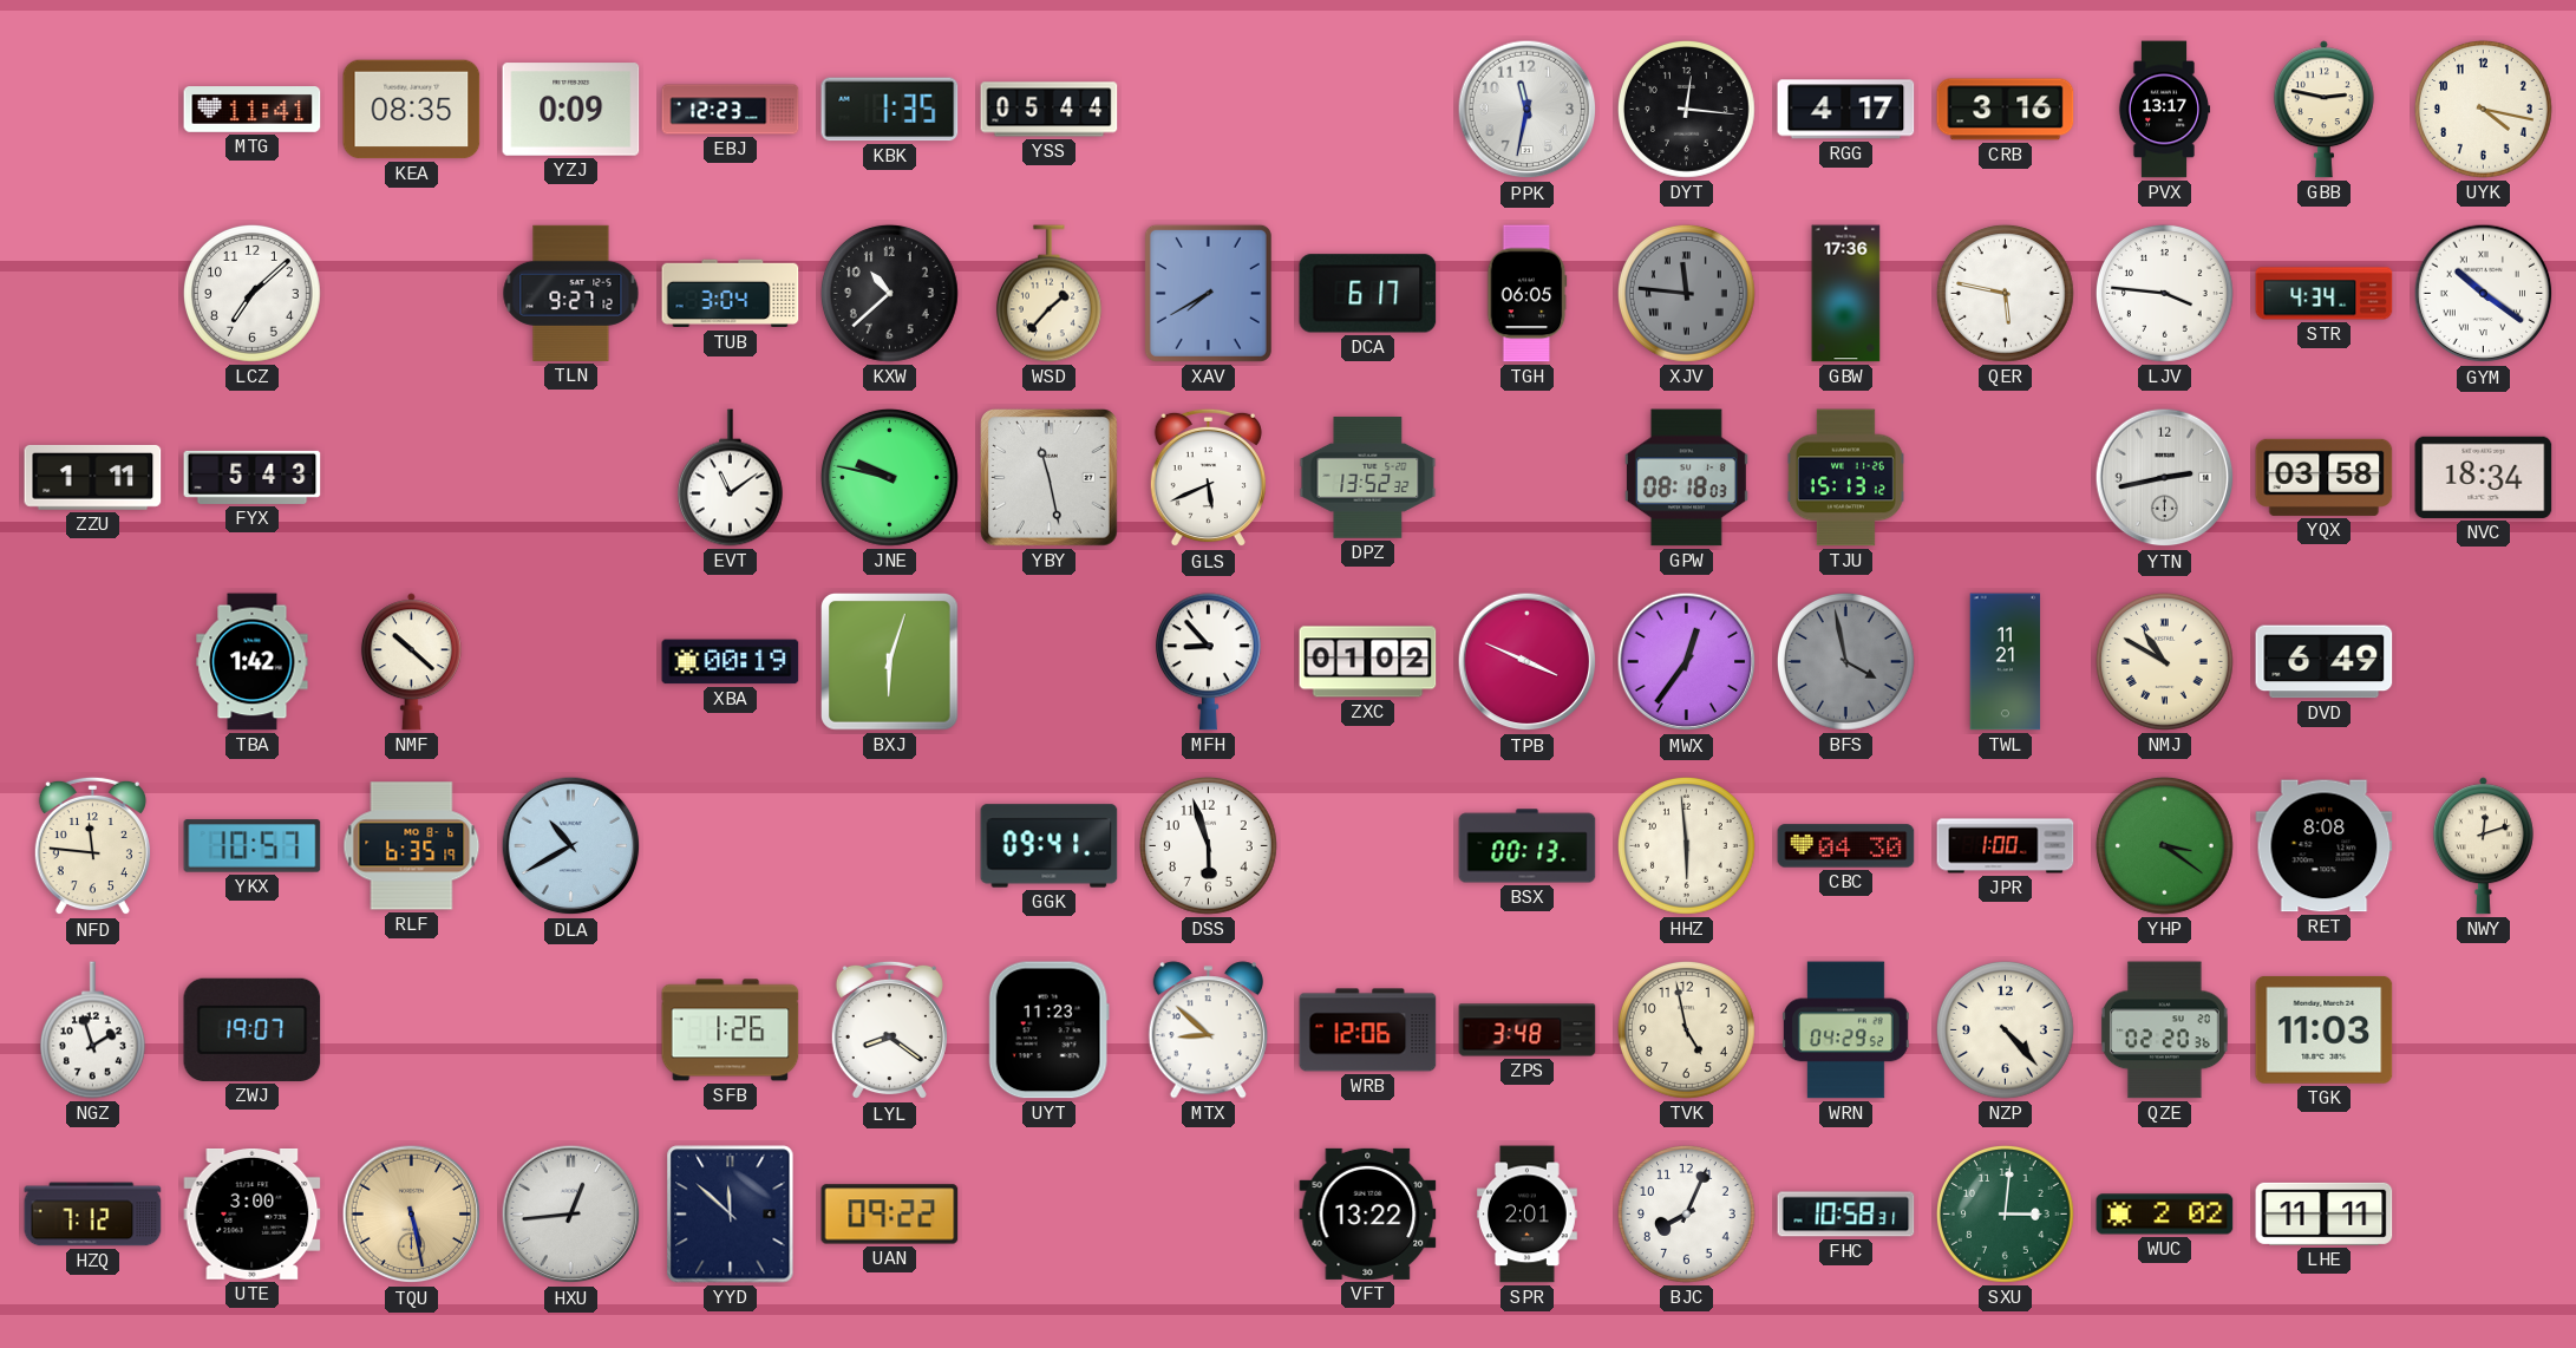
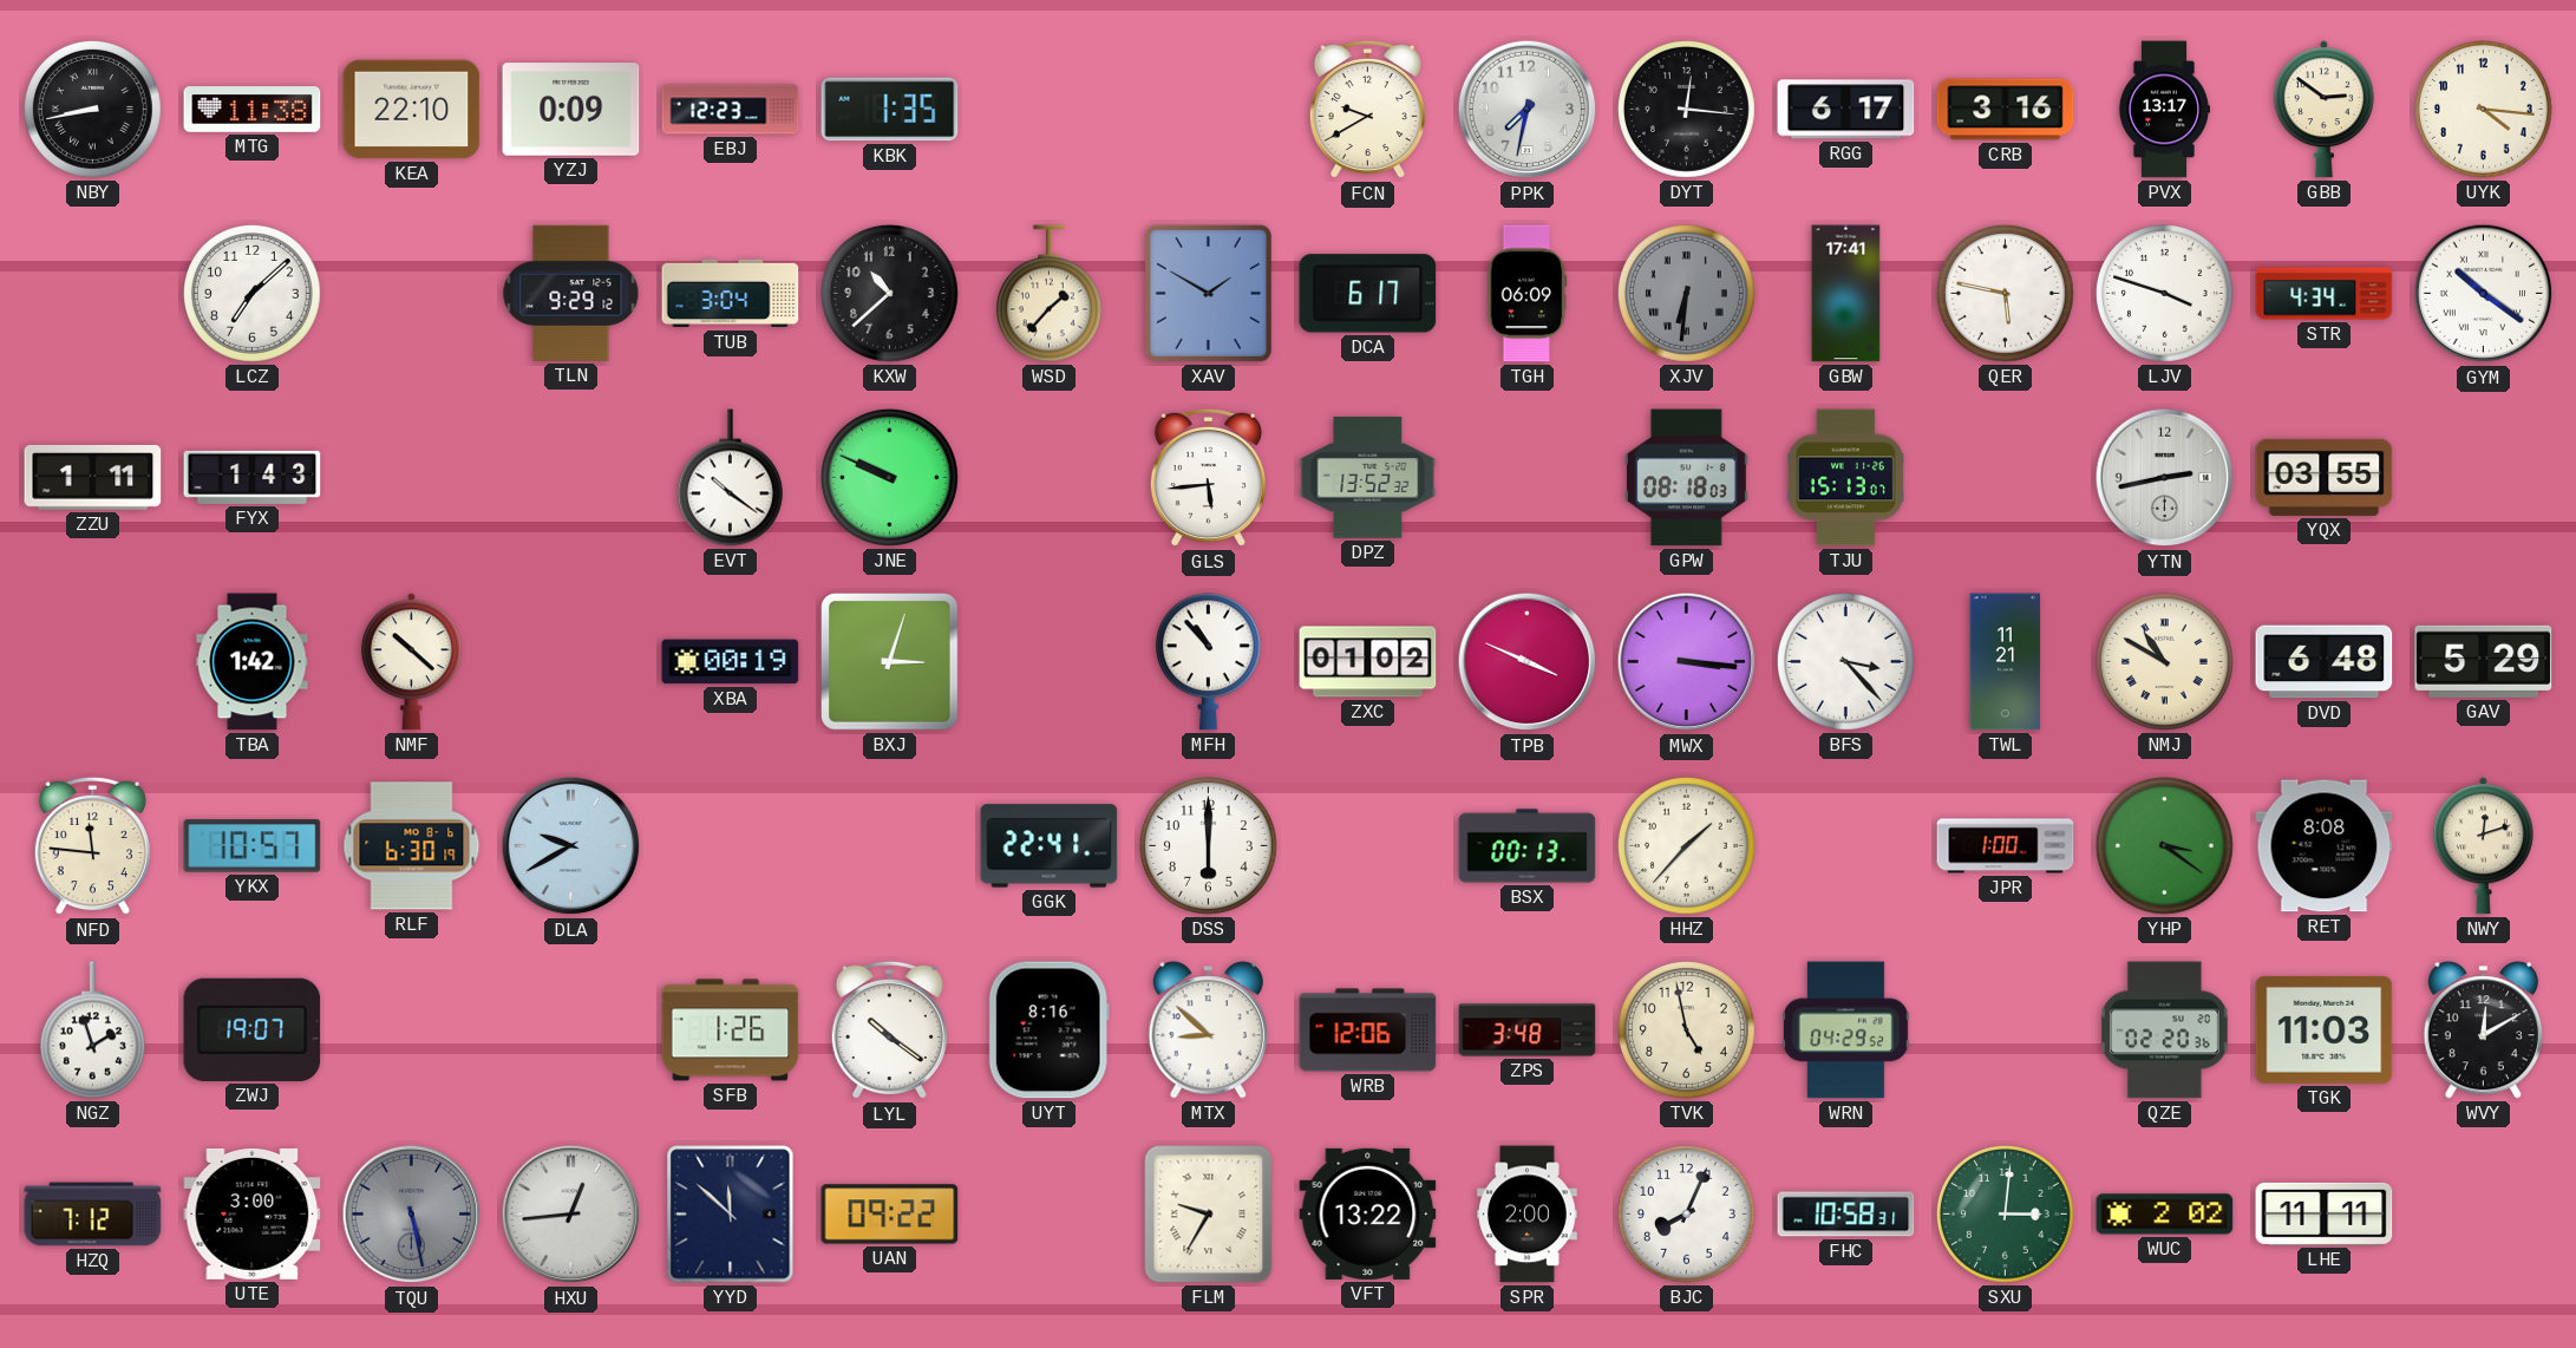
NBY: none -> 8:43
MTG: 11:41 -> 11:38
KEA: 08:35 -> 22:10
YSS: 05:44 -> none
FCN: none -> 9:40
PPK: 11:32 -> 7:32
RGG: 4:17 -> 6:17
GBB: 2:47 -> 2:51
UYK: 4:17 -> 4:16
TLN: 9:27 -> 9:29
XAV: 7:40 -> 1:50
TGH: 06:05 -> 06:09
XJV: 11:46 -> 6:31
GBW: 17:36 -> 17:41
LJV: 3:46 -> 3:48
FYX: 5:43 -> 1:43
EVT: 11:09 -> 10:21
JNE: 9:47 -> 9:49
YBY: 11:28 -> none
GLS: 5:41 -> 5:44
TJU: 15:13:12 -> 15:13:07
YQX: 03:58 -> 03:55
NVC: 18:34 -> none
BXJ: 6:03 -> 3:03
MFH: 8:53 -> 10:53
MWX: 12:36 -> 3:16
BFS: 3:58 -> 3:23
BFS dial: grey -> white
DVD: 6:49 -> 6:48
GAV: none -> 5:29
RLF: 6:35 -> 6:30
DLA: 10:40 -> 9:40
GGK: 09:41 -> 22:41
DSS: 5:57 -> 6:00
HHZ: 5:59 -> 1:37
CBC: 04:30 -> none
LYL: 8:21 -> 10:21
UYT: 11:23 -> 8:16
NZP: 4:23 -> none
WVY: none -> 12:10
TQU dial: champagne -> grey
FLM: none -> 9:35
SPR: 2:01 -> 2:00
